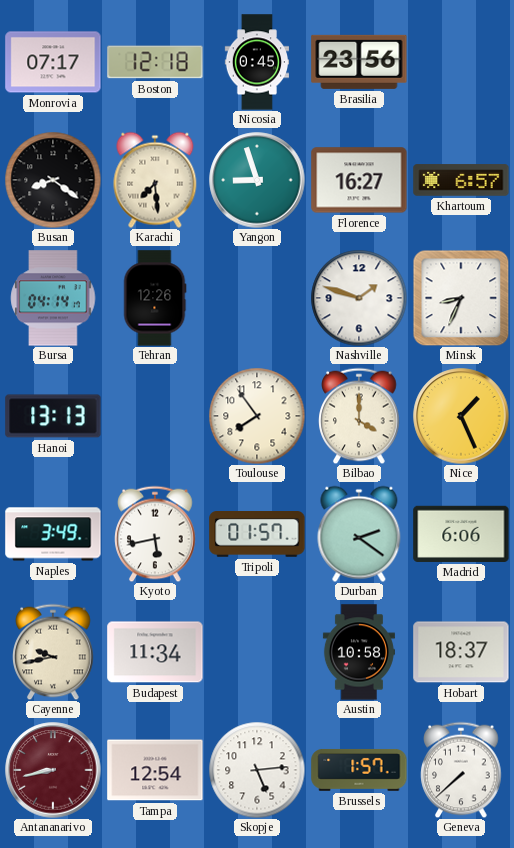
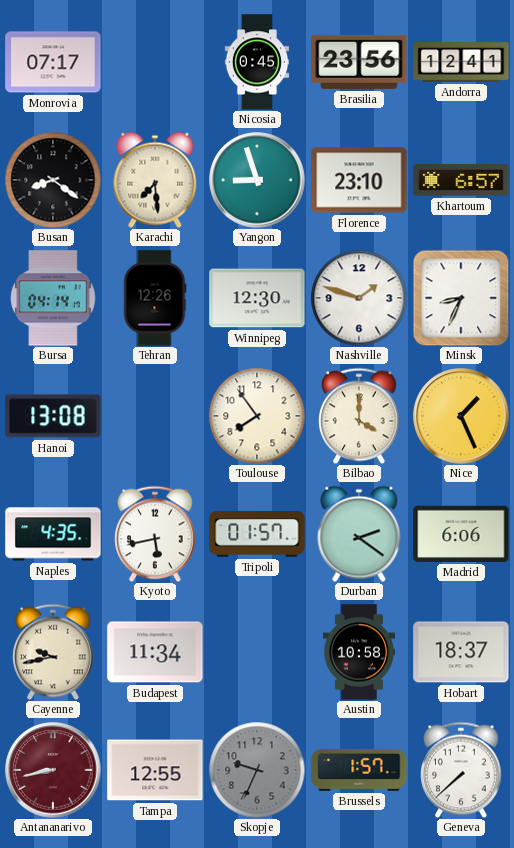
Boston: 12:18 -> none
Andorra: none -> 12:41
Florence: 16:27 -> 23:10
Winnipeg: none -> 12:30
Hanoi: 13:13 -> 13:08
Naples: 3:49 -> 4:35
Tampa: 12:54 -> 12:55
Skopje: 5:14 -> 9:34
Skopje dial: white -> grey
